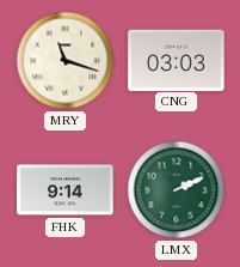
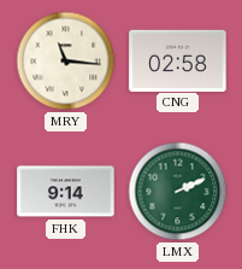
MRY: 11:18 -> 11:16
CNG: 03:03 -> 02:58
